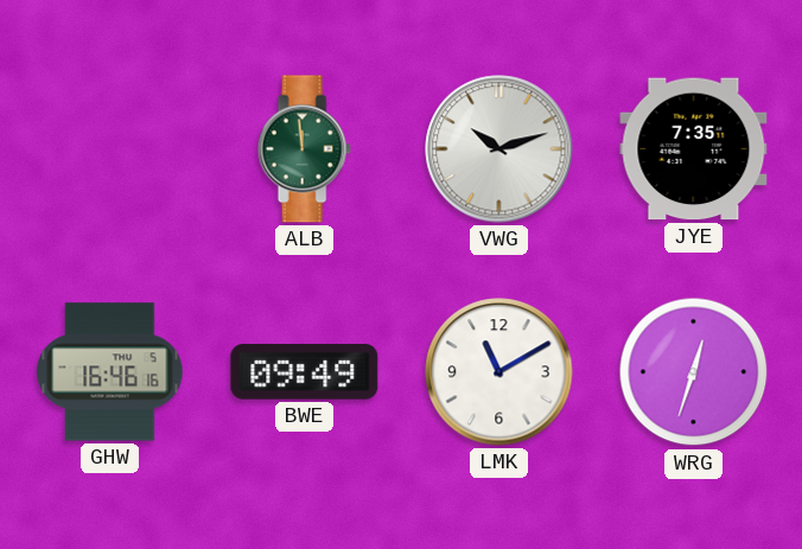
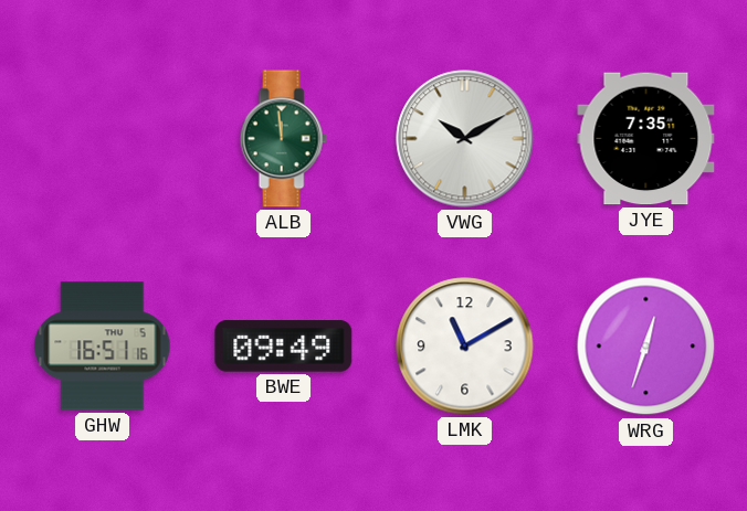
VWG: 10:12 -> 10:10
GHW: 16:46 -> 16:51
